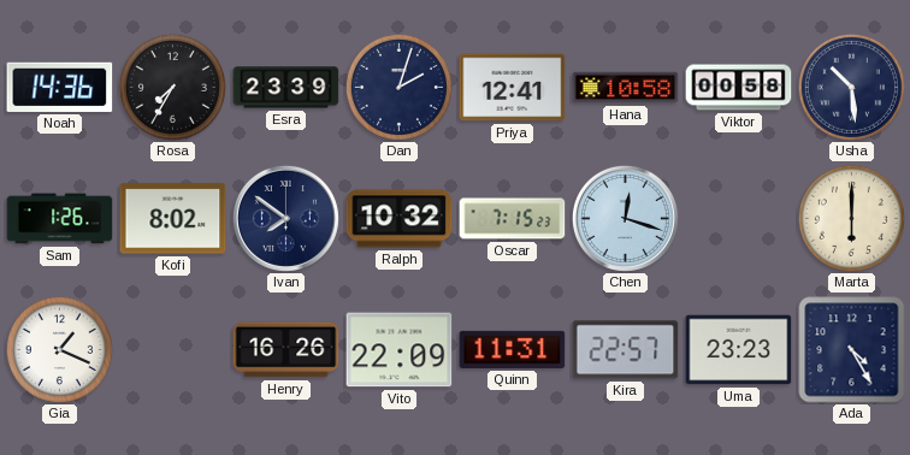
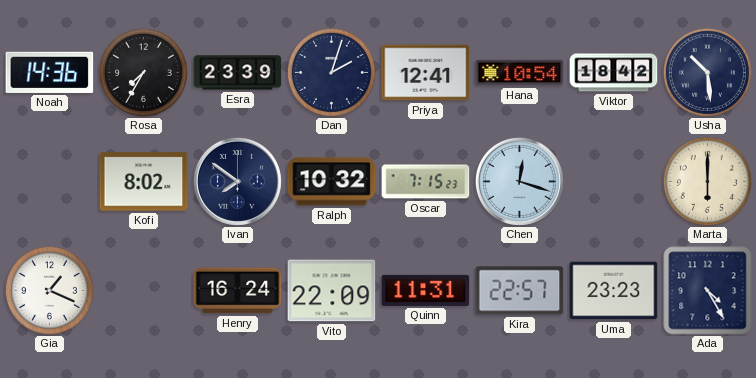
Hana: 10:58 -> 10:54
Viktor: 00:58 -> 18:42
Sam: 1:26 -> none
Henry: 16:26 -> 16:24
